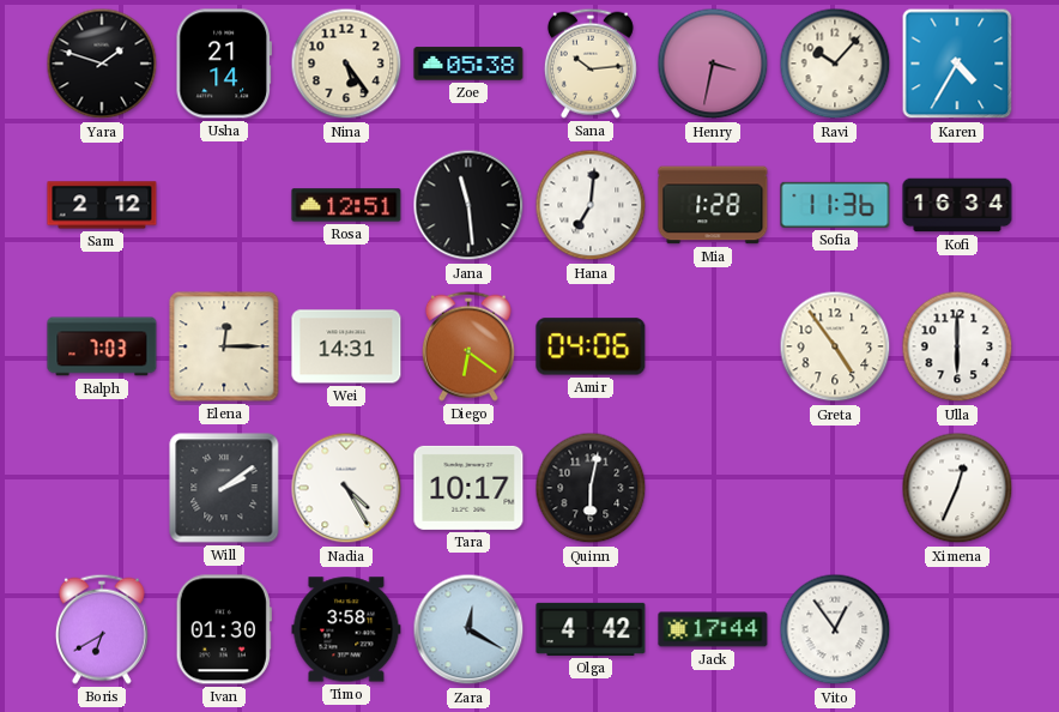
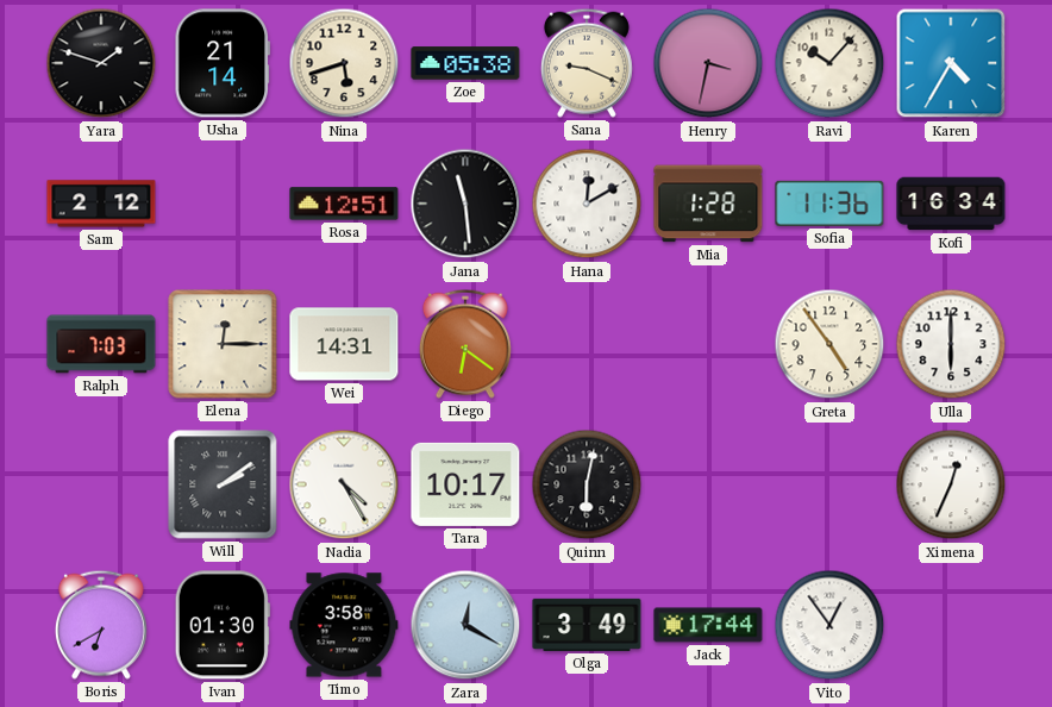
Nina: 5:24 -> 5:42
Sana: 10:14 -> 9:19
Hana: 7:01 -> 12:10
Amir: 04:06 -> none
Olga: 4:42 -> 3:49
